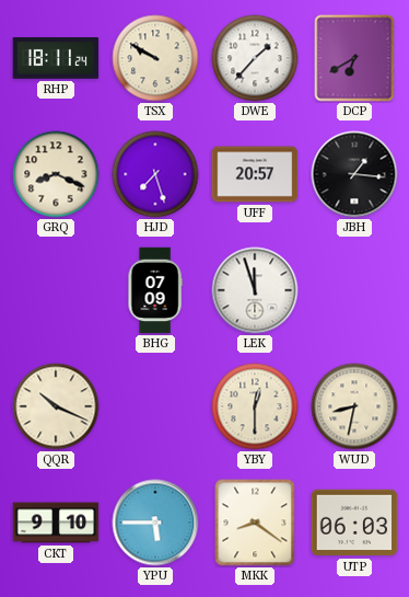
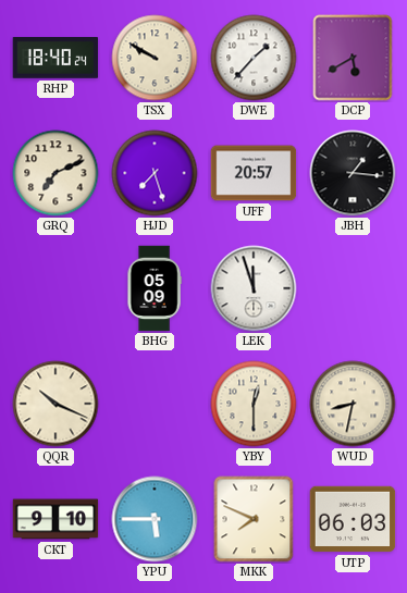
RHP: 18:11 -> 18:40
DCP: 6:40 -> 5:40
GRQ: 8:19 -> 7:11
BHG: 07:09 -> 05:09
MKK: 8:21 -> 7:49
